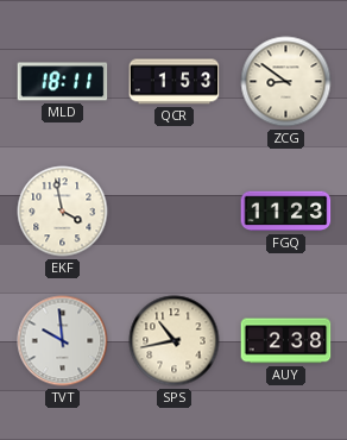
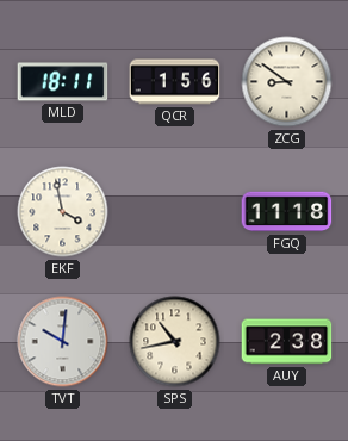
QCR: 1:53 -> 1:56
FGQ: 11:23 -> 11:18
TVT: 9:59 -> 10:01
